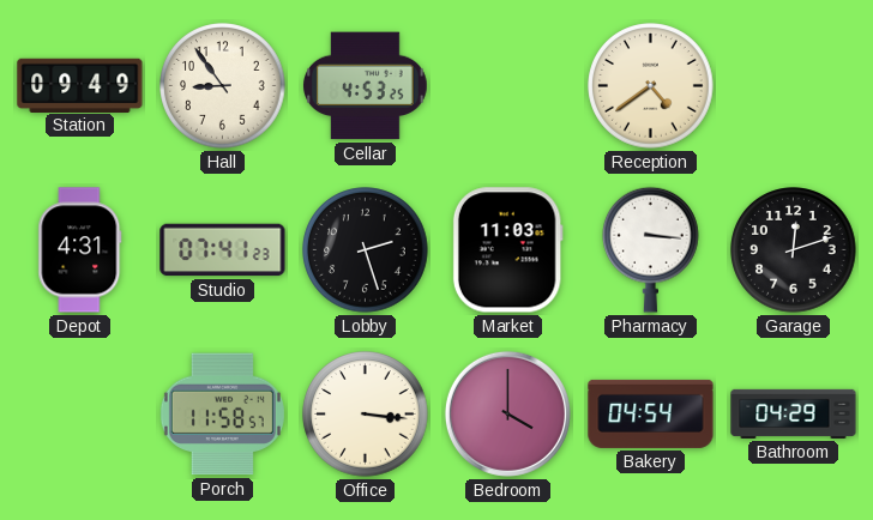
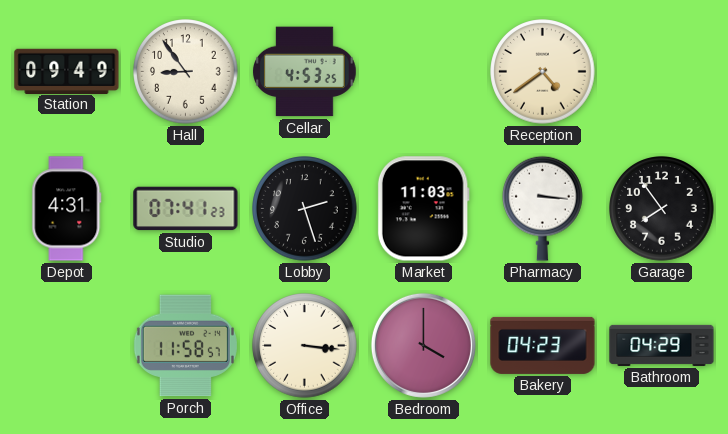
Garage: 12:12 -> 7:54
Bakery: 04:54 -> 04:23
